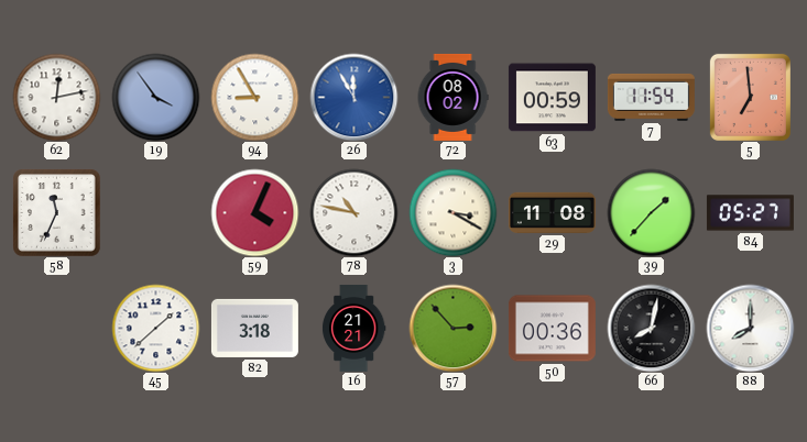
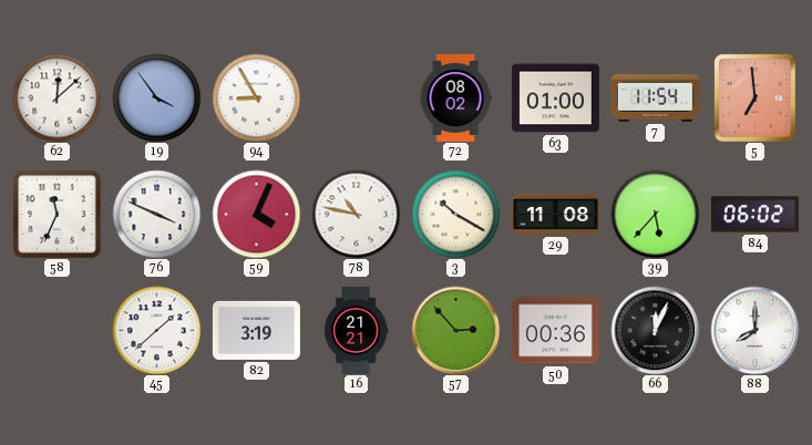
62: 12:13 -> 12:08
26: 11:55 -> none
63: 00:59 -> 01:00
76: none -> 3:49
3: 3:20 -> 10:20
39: 1:37 -> 5:37
84: 05:27 -> 06:02
82: 3:18 -> 3:19
66: 8:02 -> 12:04
